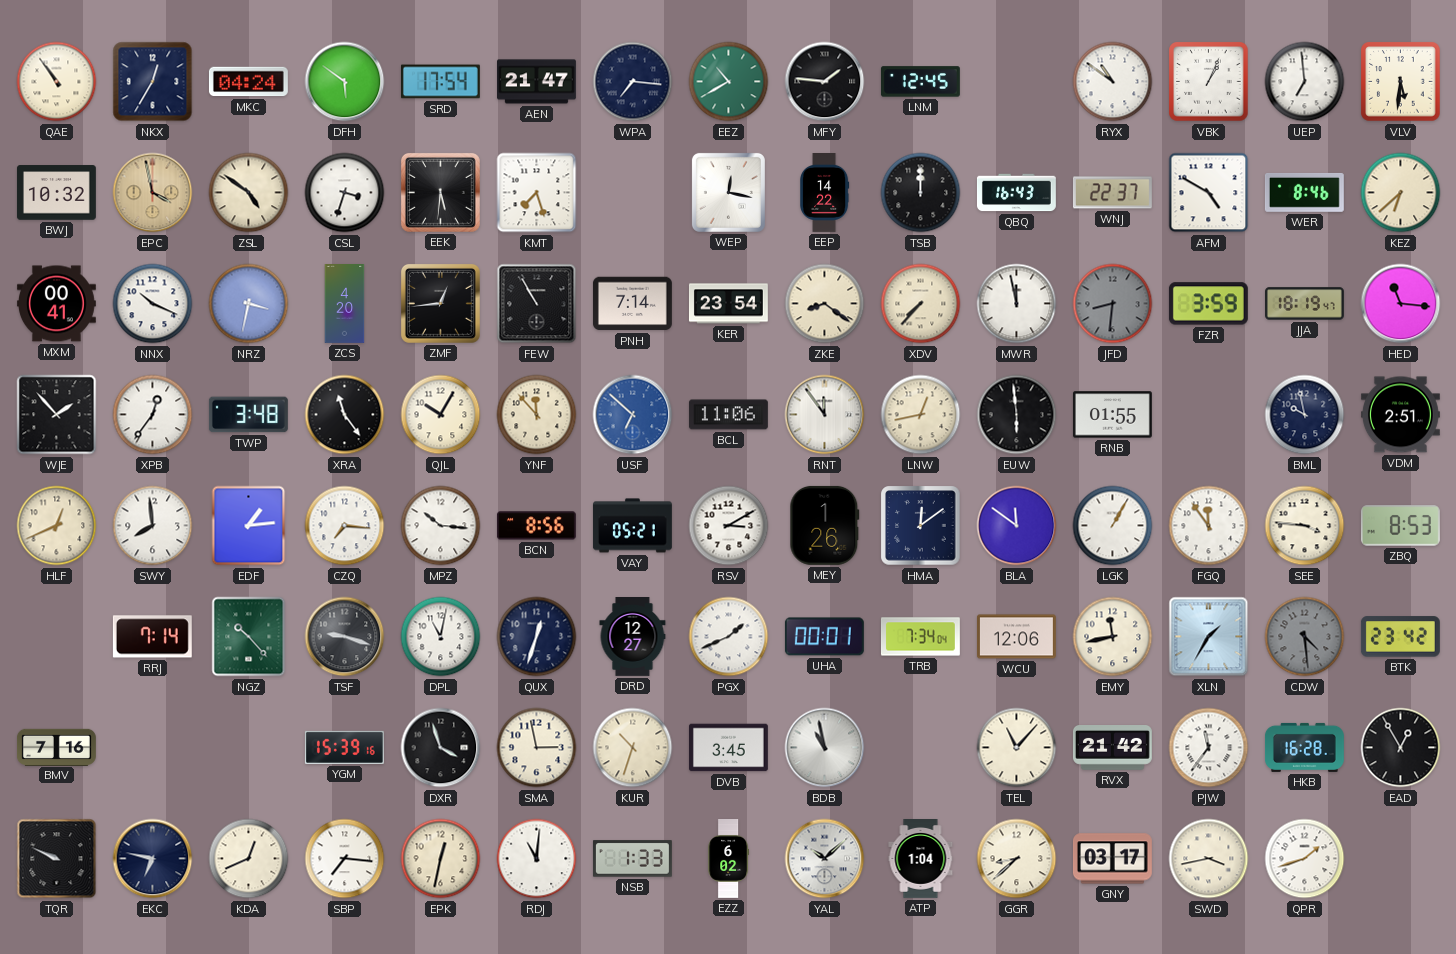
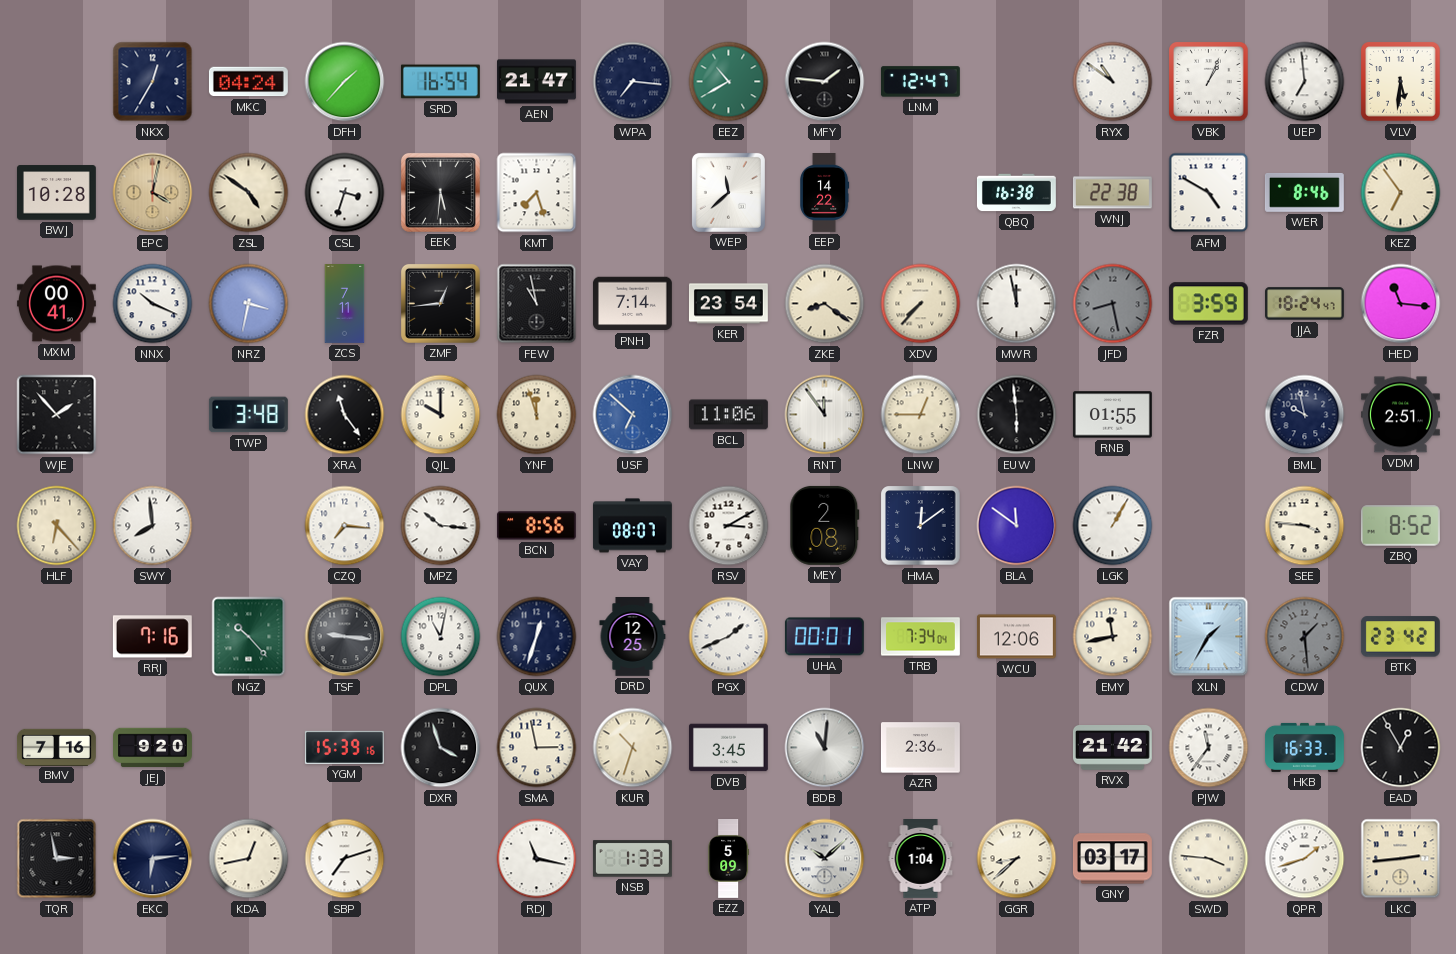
QAE: 10:54 -> none
DFH: 5:51 -> 1:37
SRD: 17:54 -> 16:54
LNM: 12:45 -> 12:47
BWJ: 10:32 -> 10:28
EPC: 3:58 -> 4:02
WEP: 12:17 -> 11:38
TSB: 12:00 -> none
QBQ: 16:43 -> 16:38
WNJ: 22:37 -> 22:38
KEZ: 6:38 -> 6:54
ZCS: 4:20 -> 7:11
FEW: 10:55 -> 10:58
JFD: 8:31 -> 8:28
JJA: 18:19 -> 18:24
XPB: 12:36 -> none
QJL: 10:05 -> 10:00
YNF: 11:53 -> 11:57
LNW: 12:43 -> 12:45
HLF: 12:41 -> 6:23
EDF: 1:14 -> none
VAY: 05:21 -> 08:07
MEY: 1:26 -> 2:08
FGQ: 11:54 -> none
ZBQ: 8:53 -> 8:52
RRJ: 7:14 -> 7:16
TSF: 9:18 -> 9:16
DRD: 12:27 -> 12:25
CDW: 4:29 -> 1:29
JEJ: none -> 9:20
BDB: 10:58 -> 11:01
AZR: none -> 2:36
TEL: 11:07 -> none
HKB: 16:28 -> 16:33
TQR: 9:49 -> 2:58
EKC: 6:47 -> 6:14
KDA: 12:41 -> 12:43
SBP: 7:16 -> 7:12
EPK: 12:32 -> none
RDJ: 11:01 -> 11:17
EZZ: 6:02 -> 5:09
SWD: 3:43 -> 3:46
LKC: none -> 2:44
